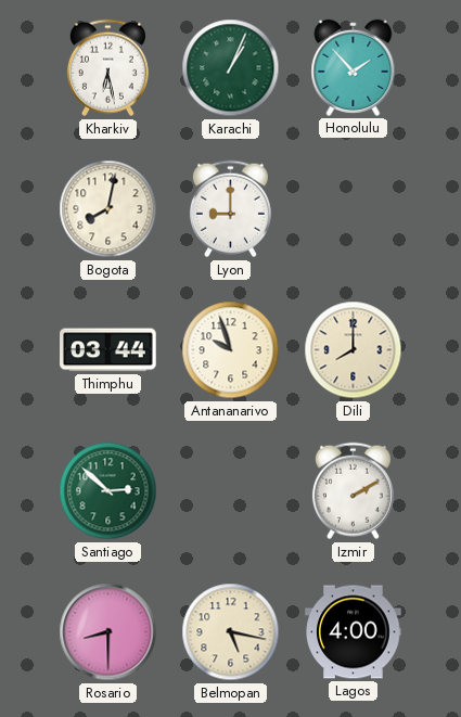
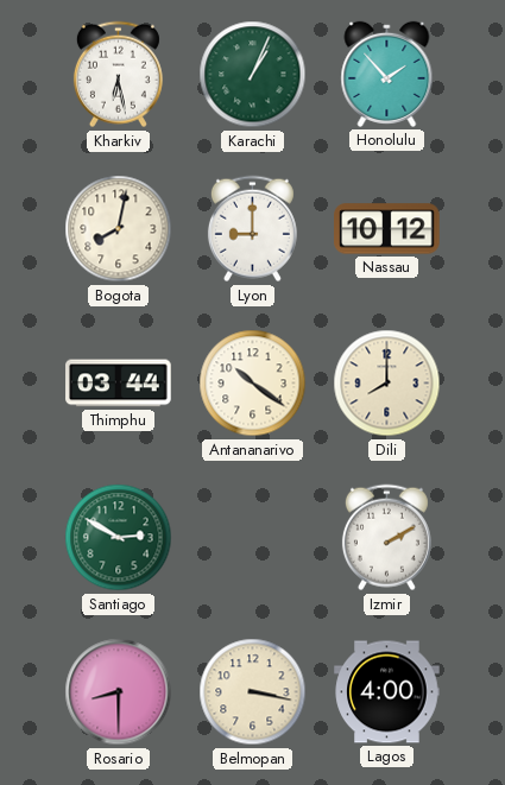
Nassau: none -> 10:12
Antananarivo: 9:57 -> 10:21
Santiago: 2:52 -> 2:50
Belmopan: 5:17 -> 3:17
